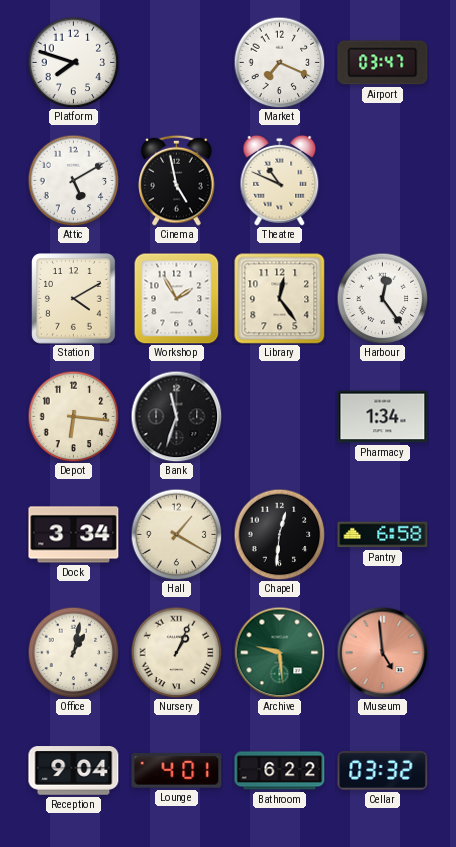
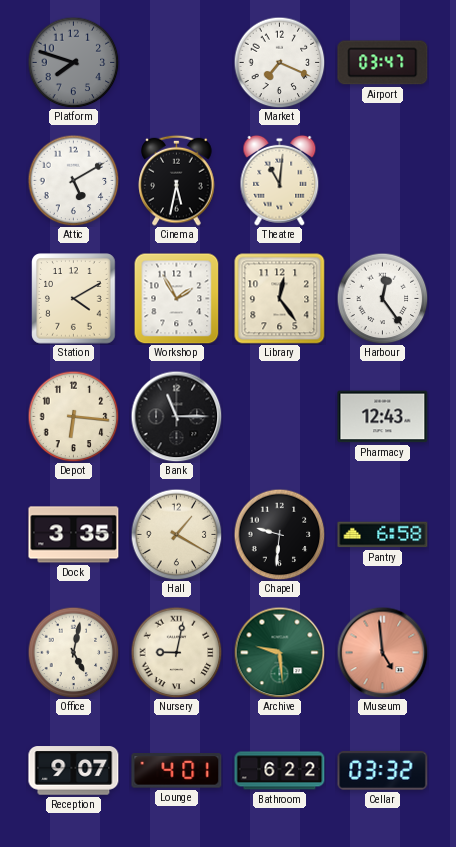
Platform dial: white -> grey
Cinema: 4:58 -> 5:32
Theatre: 10:49 -> 11:01
Bank: 11:33 -> 11:15
Pharmacy: 1:34 -> 12:43
Dock: 3:34 -> 3:35
Chapel: 12:31 -> 9:31
Office: 1:02 -> 5:02
Nursery: 1:04 -> 9:02
Reception: 9:04 -> 9:07
